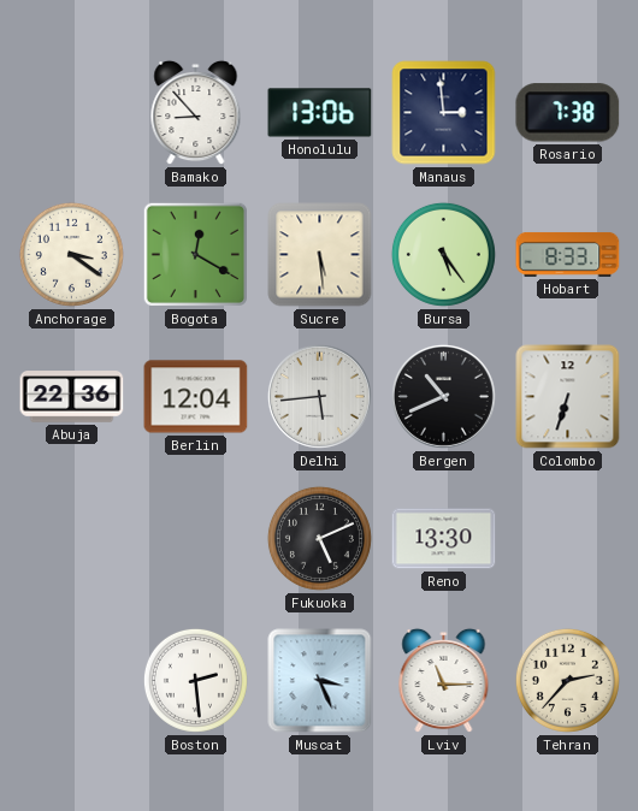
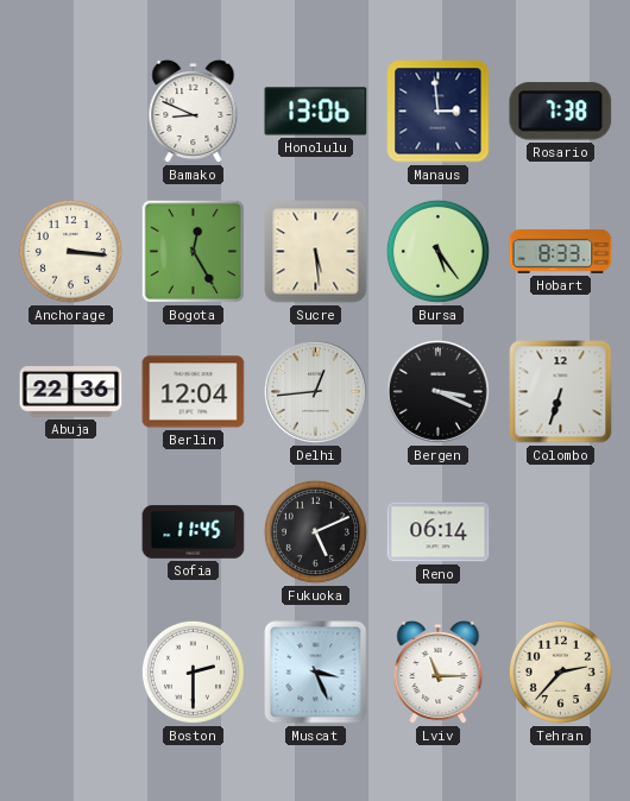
Bamako: 8:53 -> 8:49
Anchorage: 3:21 -> 3:16
Bogota: 12:20 -> 12:25
Delhi: 5:44 -> 12:44
Bergen: 10:41 -> 3:19
Sofia: none -> 11:45
Reno: 13:30 -> 06:14
Boston: 2:29 -> 2:30
